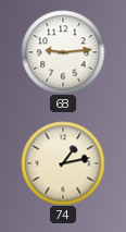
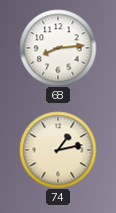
68: 9:14 -> 8:14
